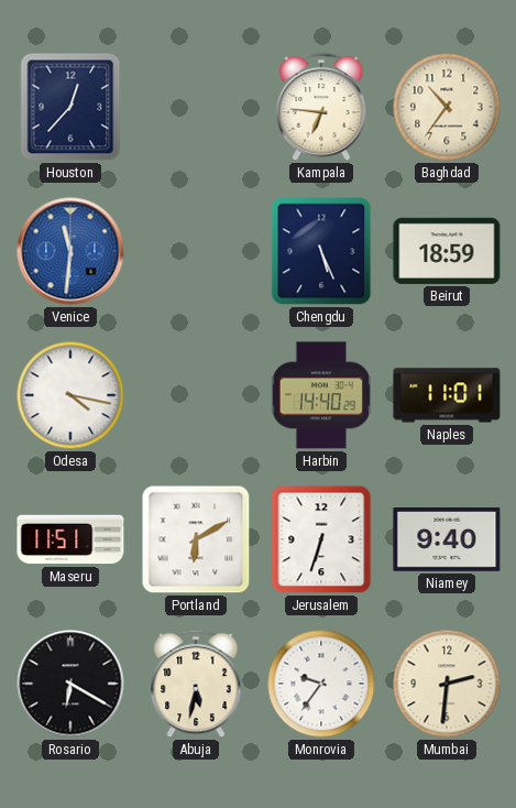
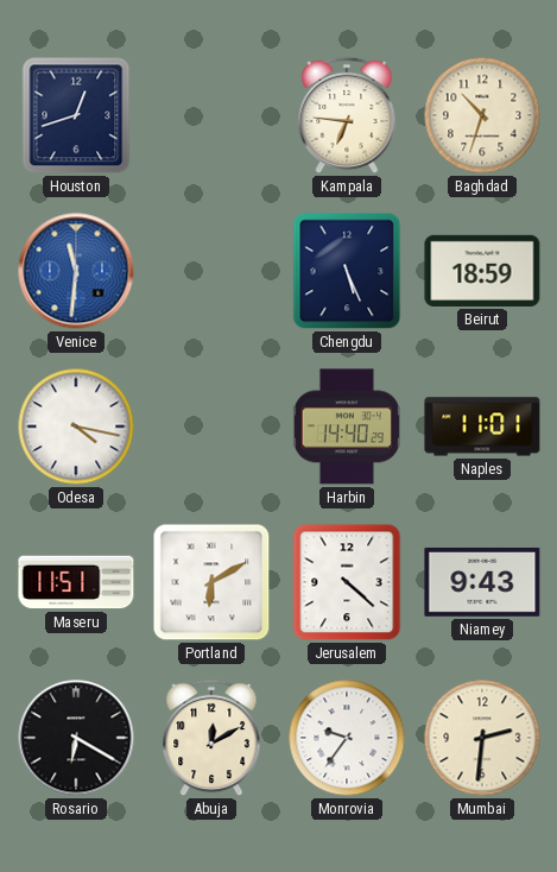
Houston: 12:37 -> 12:42
Baghdad: 10:36 -> 10:33
Jerusalem: 6:33 -> 4:22
Niamey: 9:40 -> 9:43
Abuja: 5:32 -> 12:10
